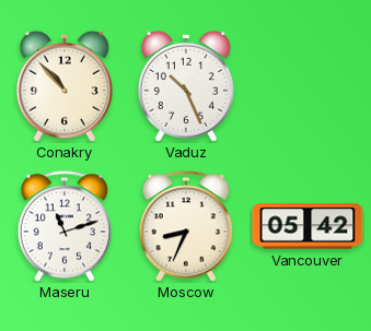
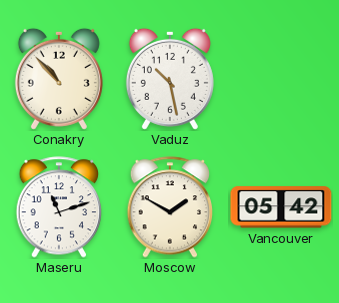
Vaduz: 10:26 -> 10:28
Moscow: 8:34 -> 1:50
